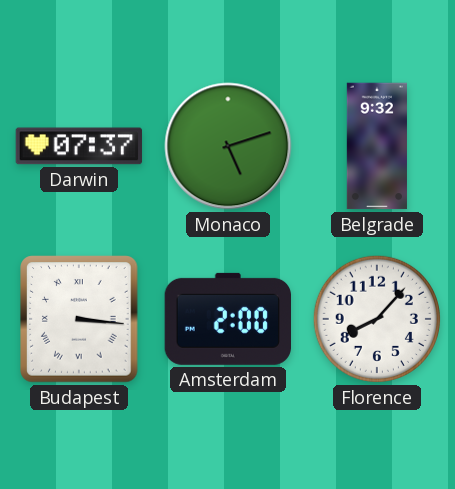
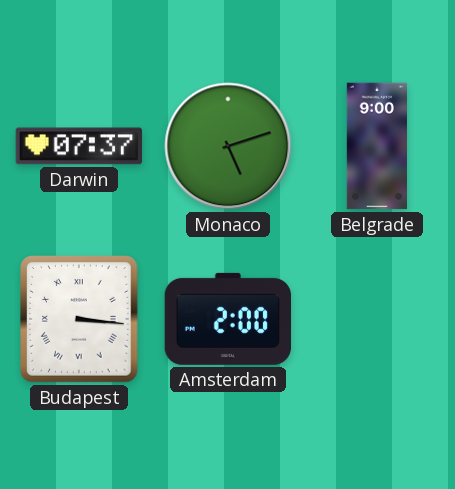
Belgrade: 9:32 -> 9:00
Florence: 8:07 -> none
